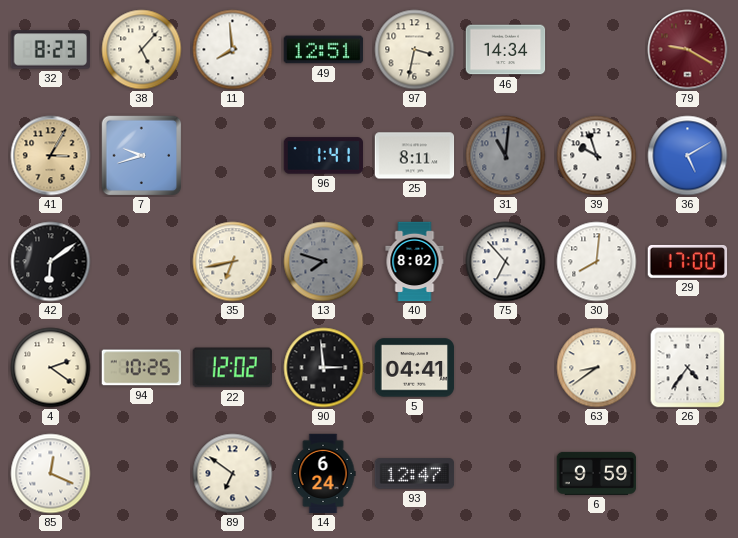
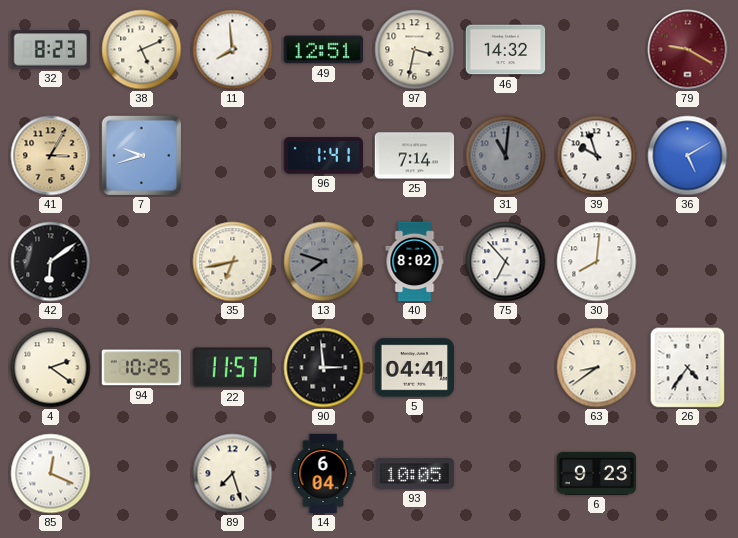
38: 5:07 -> 5:11
46: 14:34 -> 14:32
25: 8:11 -> 7:14
29: 17:00 -> none
22: 12:02 -> 11:57
89: 6:51 -> 7:27
14: 6:24 -> 6:04
93: 12:47 -> 10:05
6: 9:59 -> 9:23
